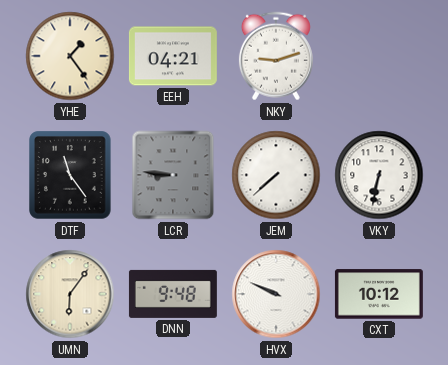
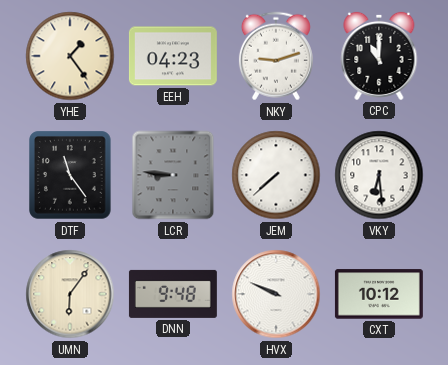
EEH: 04:21 -> 04:23
CPC: none -> 11:00
VKY: 6:32 -> 6:29
